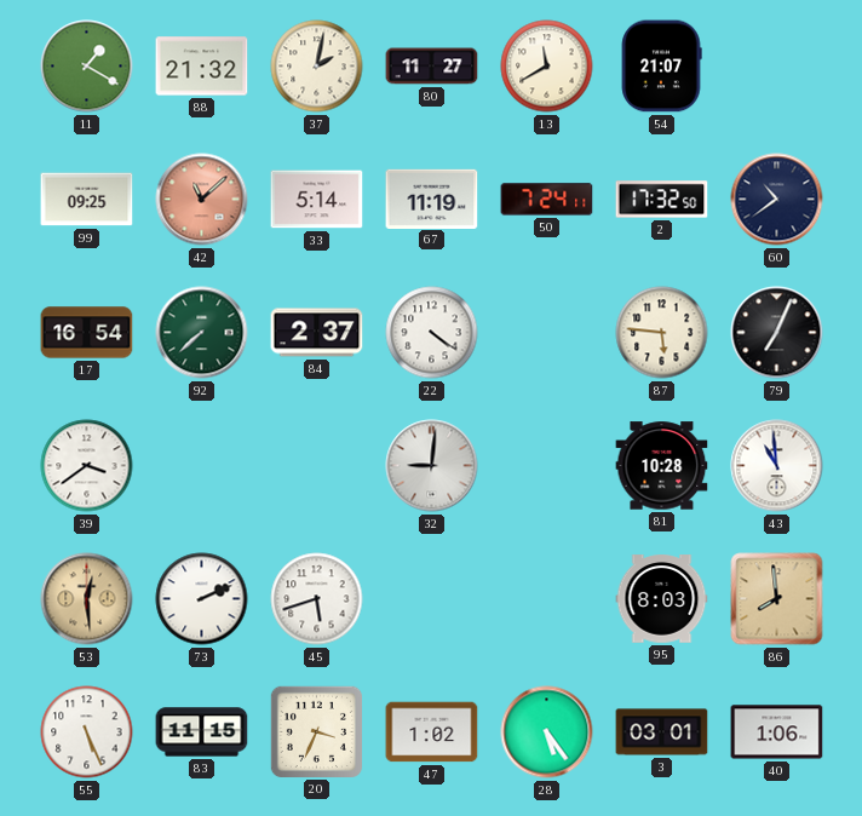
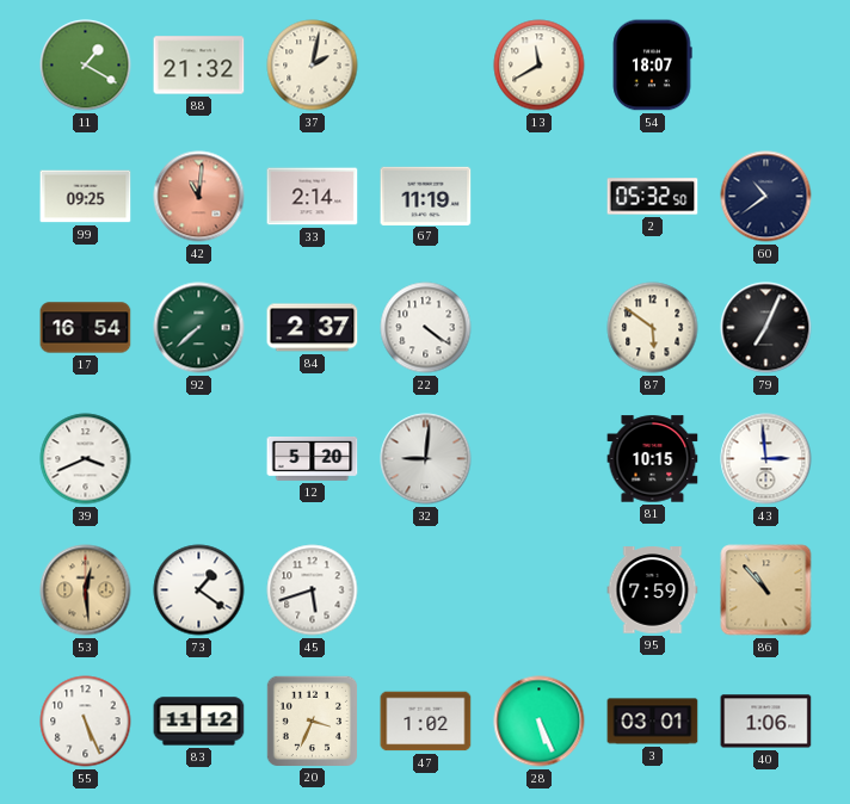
80: 11:27 -> none
54: 21:07 -> 18:07
42: 11:08 -> 11:01
33: 5:14 -> 2:14
50: 7:24 -> none
2: 17:32 -> 05:32
87: 5:46 -> 5:51
39: 3:39 -> 3:41
12: none -> 5:20
81: 10:28 -> 10:15
43: 10:59 -> 2:59
73: 2:11 -> 1:21
95: 8:03 -> 7:59
86: 7:59 -> 10:53
83: 11:15 -> 11:12
28: 5:24 -> 5:26
